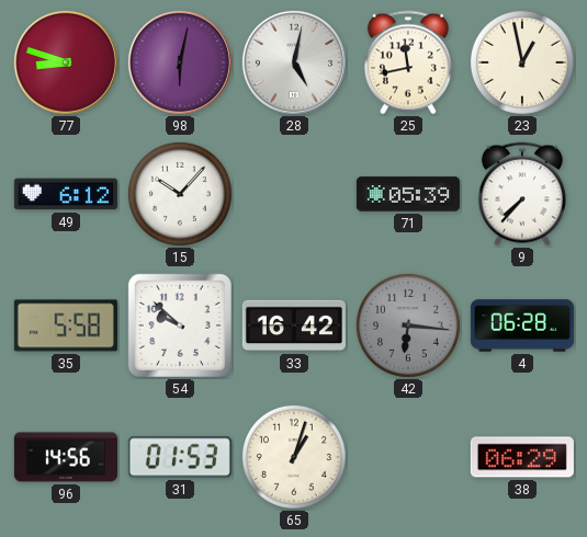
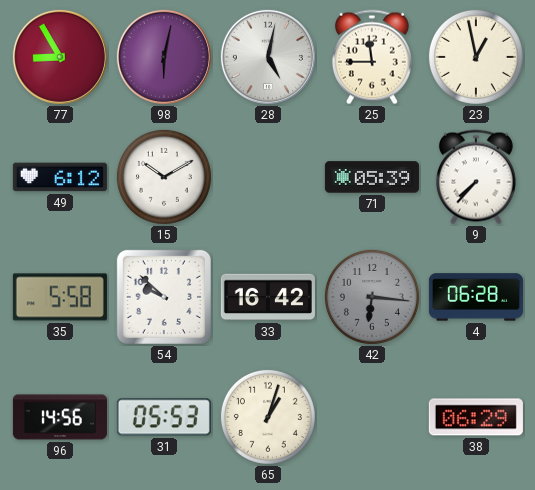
77: 8:48 -> 8:55
25: 11:43 -> 11:45
15: 10:07 -> 10:10
31: 01:53 -> 05:53
